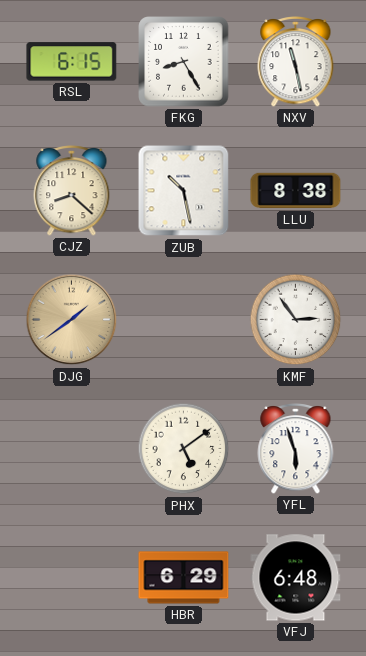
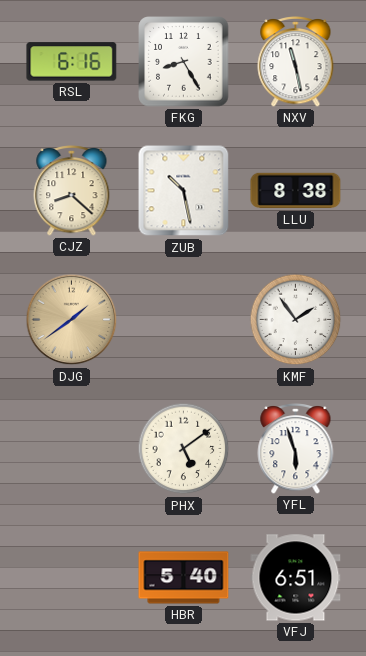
RSL: 6:15 -> 6:16
KMF: 2:54 -> 1:54
HBR: 6:29 -> 5:40
VFJ: 6:48 -> 6:51
